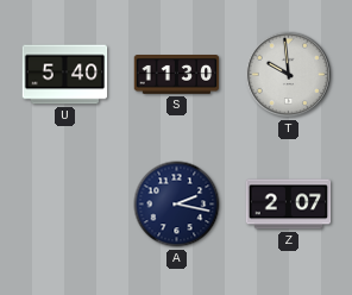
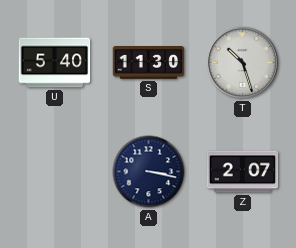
T: 9:59 -> 10:27
A: 2:17 -> 3:17
